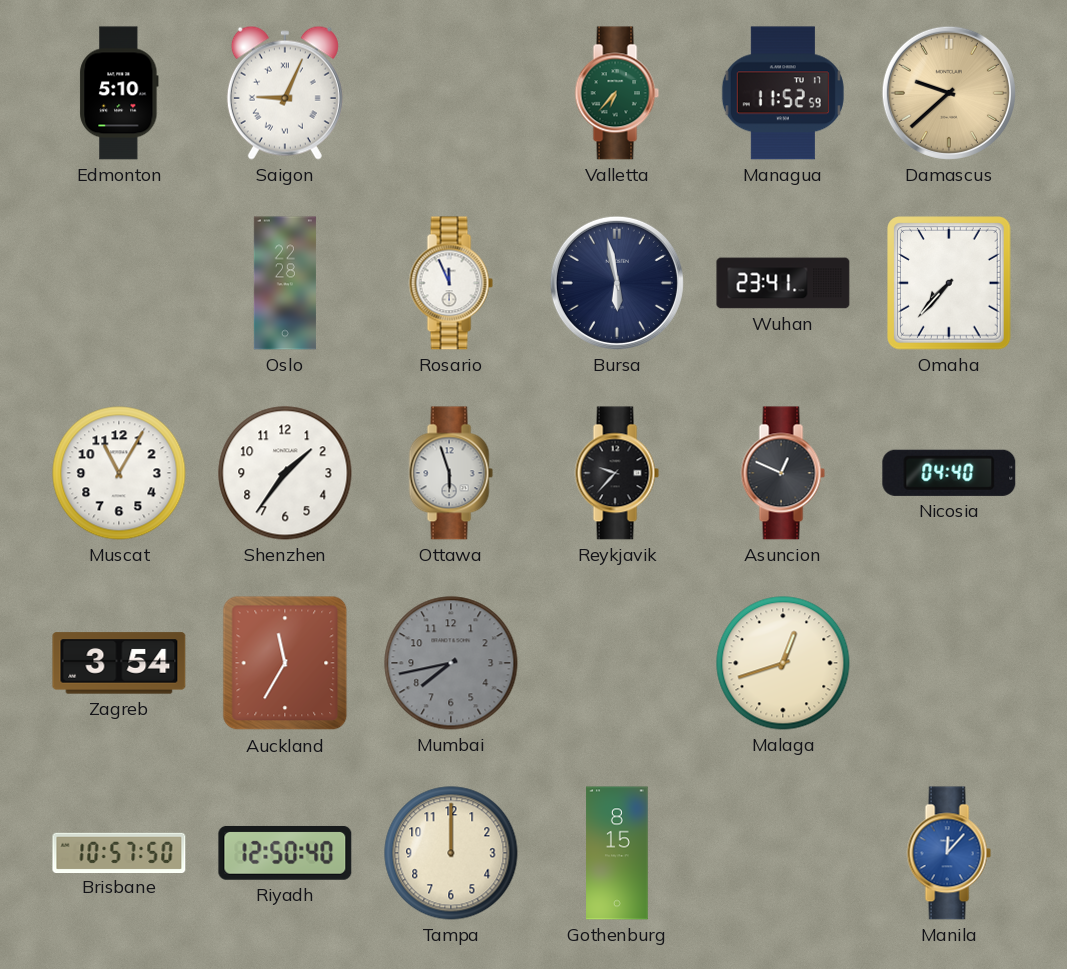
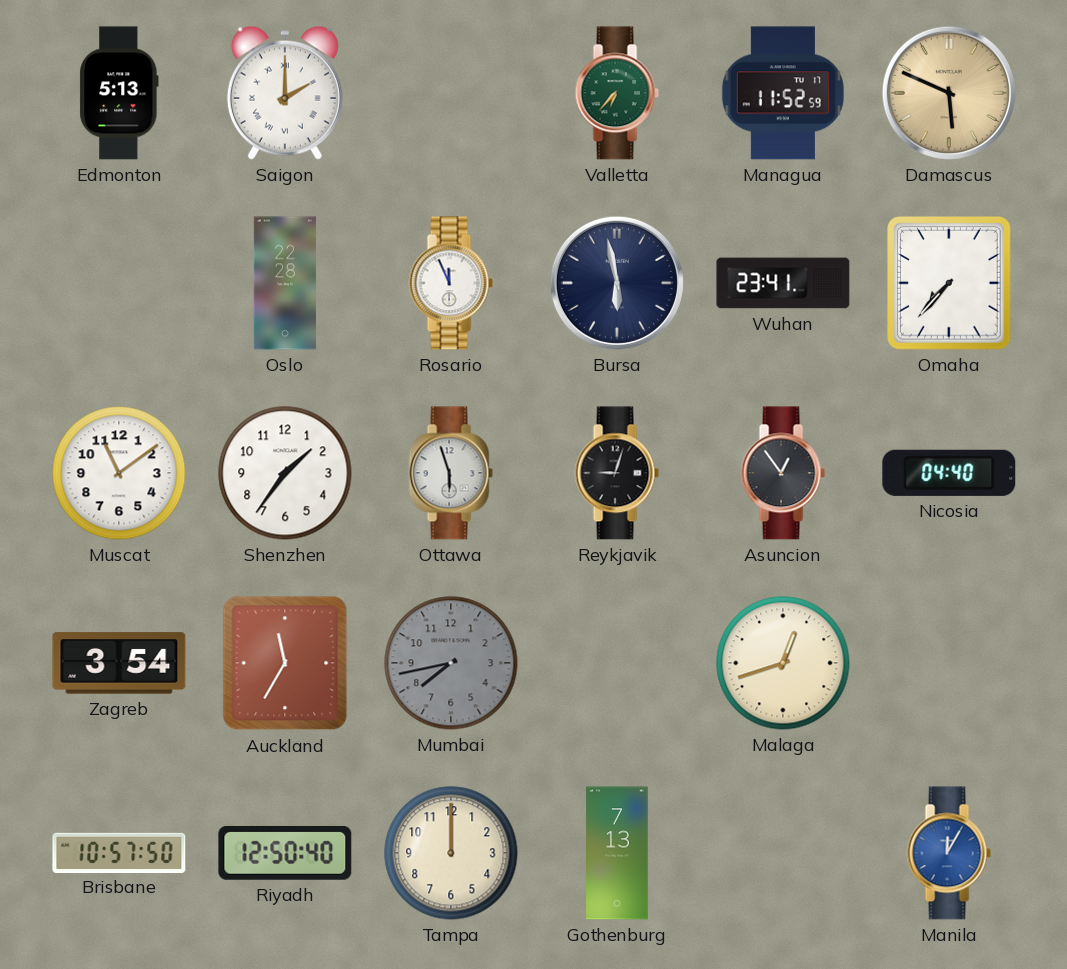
Edmonton: 5:10 -> 5:13
Saigon: 9:04 -> 2:00
Damascus: 9:38 -> 5:49
Muscat: 11:05 -> 11:09
Reykjavik: 9:37 -> 9:03
Asuncion: 12:49 -> 12:54
Gothenburg: 8:15 -> 7:13
Manila: 12:07 -> 12:05
